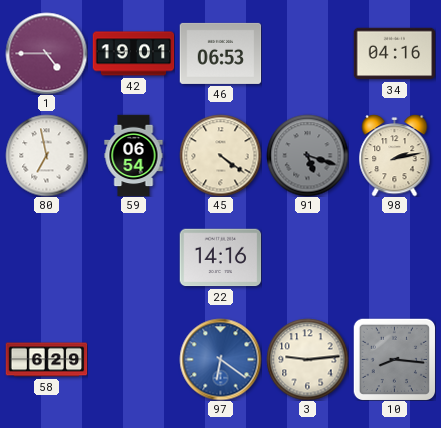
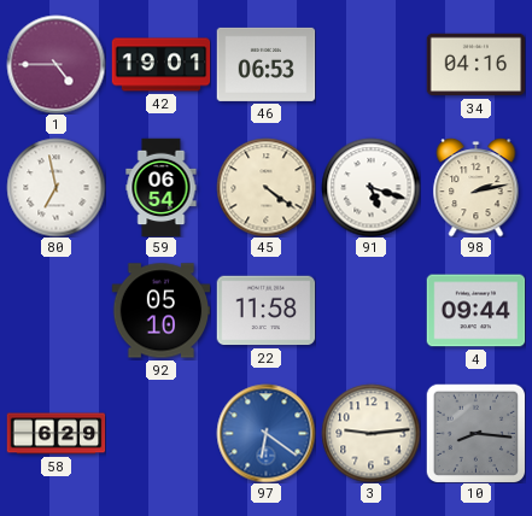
91 dial: grey -> white
92: none -> 05:10
22: 14:16 -> 11:58
4: none -> 09:44
